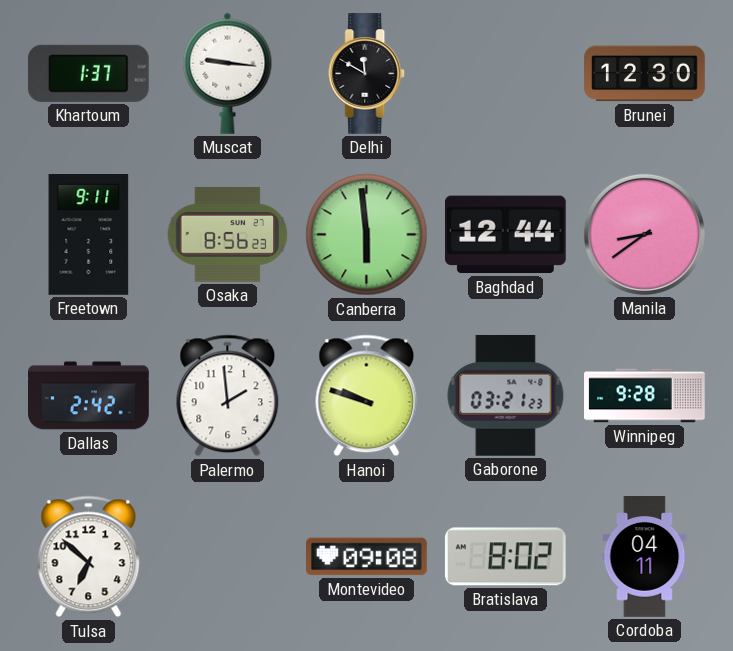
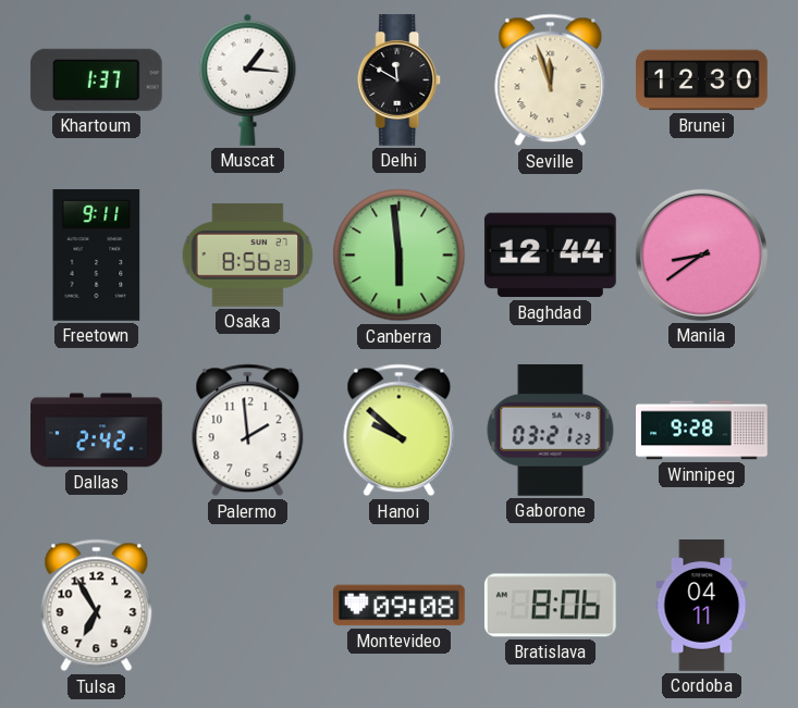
Muscat: 9:16 -> 1:16
Seville: none -> 11:57
Hanoi: 9:48 -> 9:52
Tulsa: 6:52 -> 6:55
Bratislava: 8:02 -> 8:06
